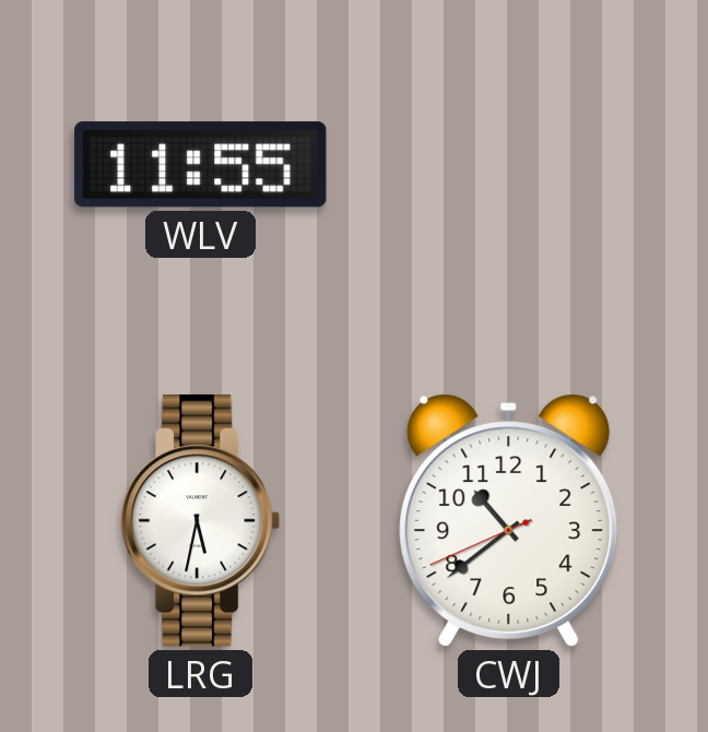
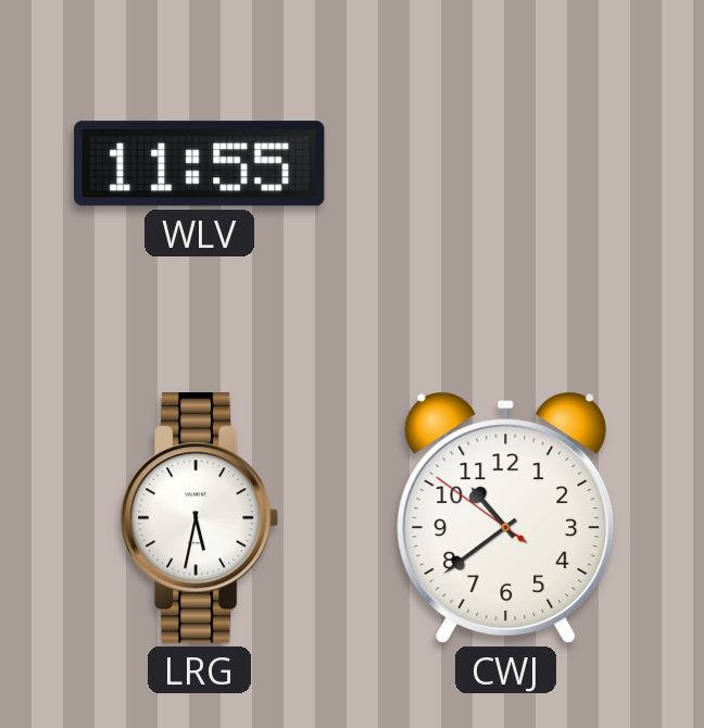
CWJ: 10:38:41 -> 10:38:51
